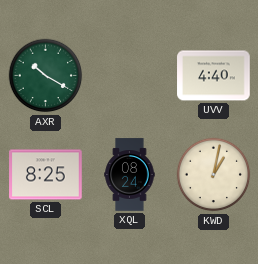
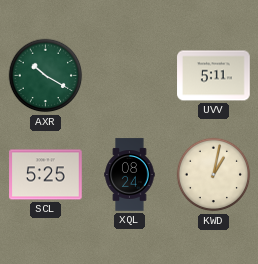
UVV: 4:40 -> 5:11
SCL: 8:25 -> 5:25
